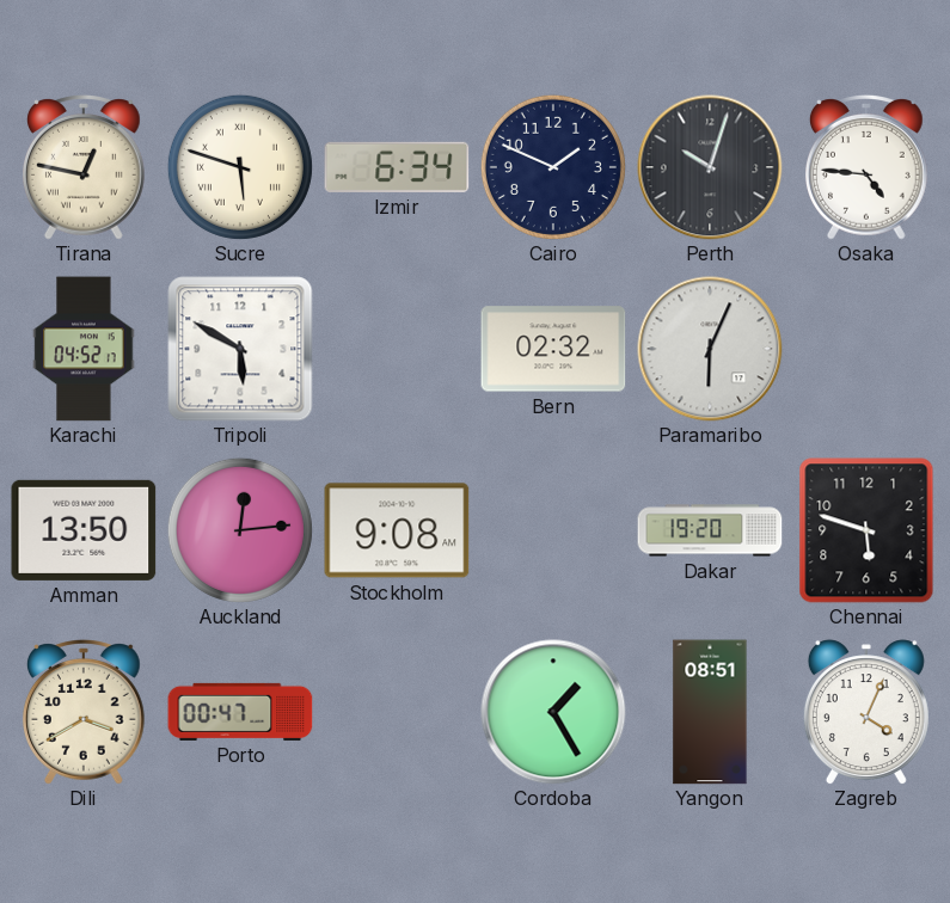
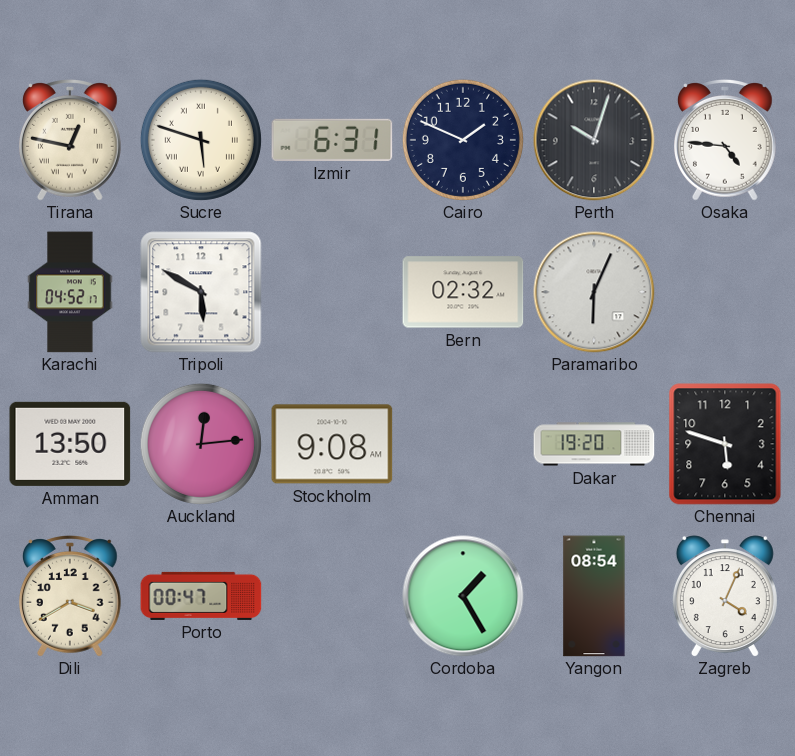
Izmir: 6:34 -> 6:31
Yangon: 08:51 -> 08:54
